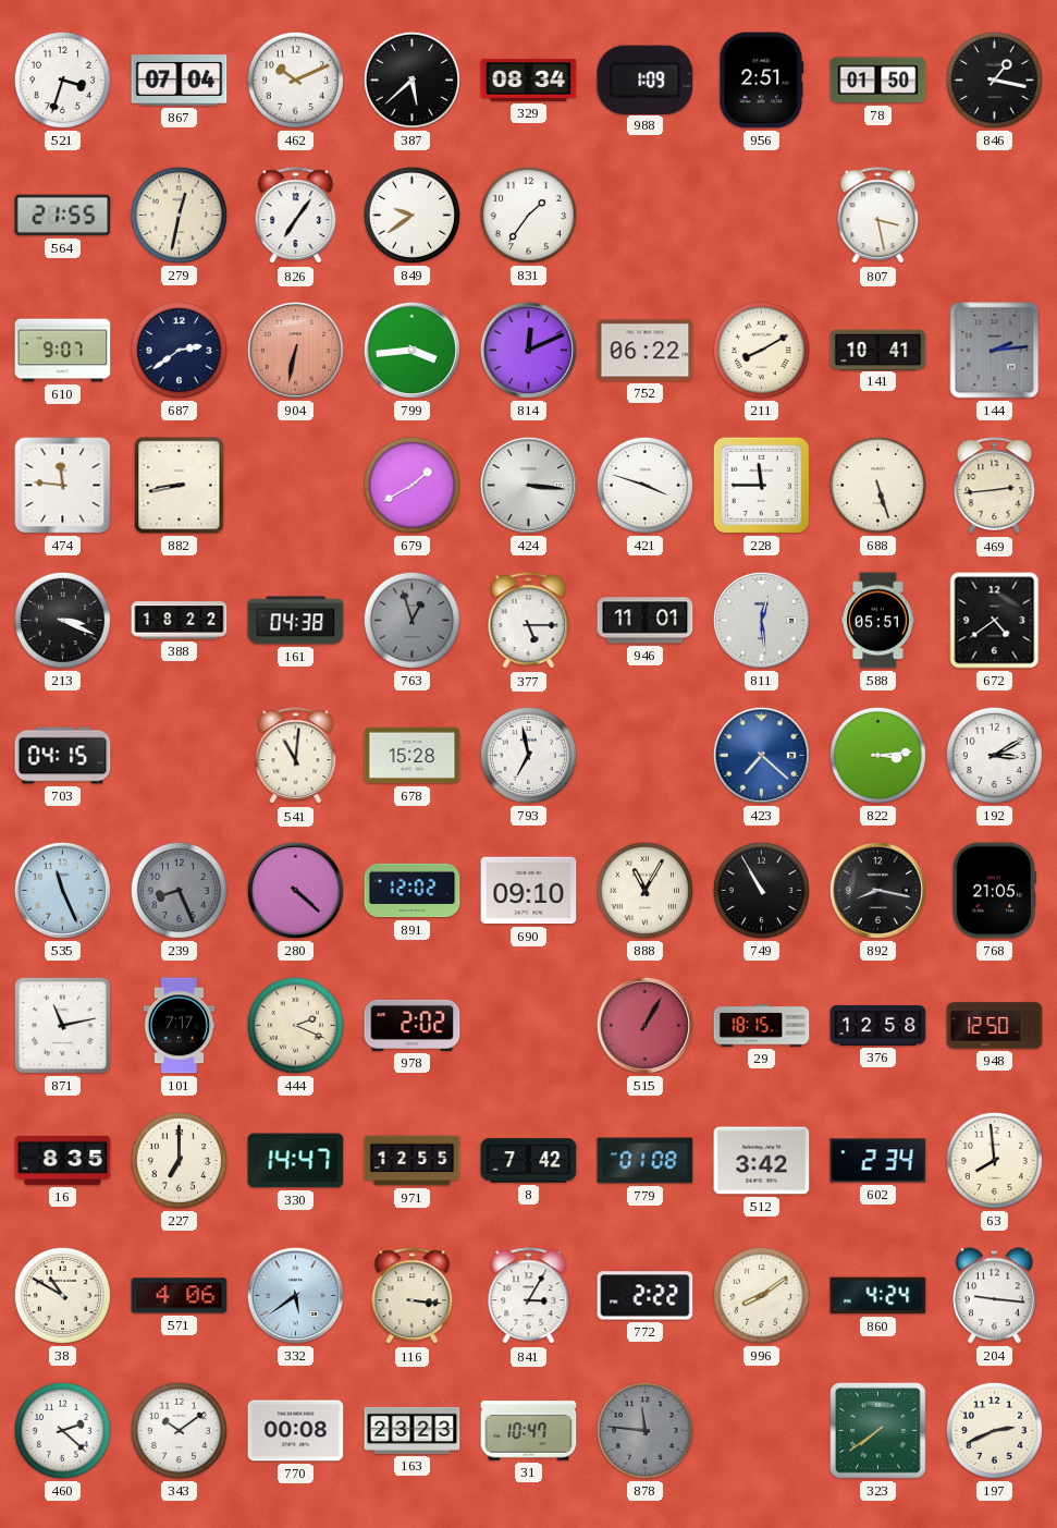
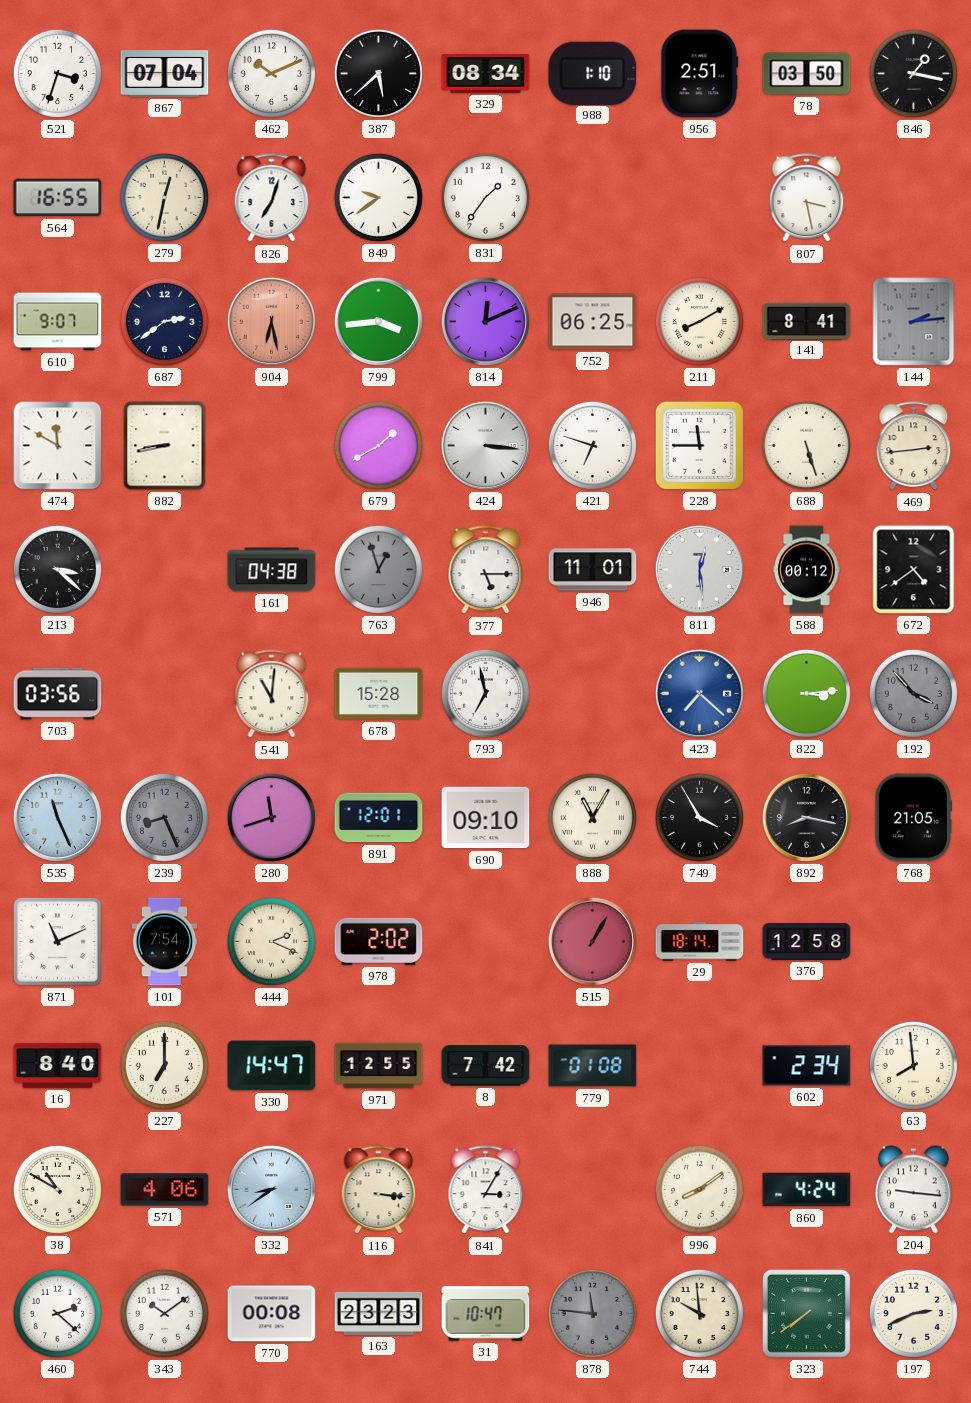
988: 1:09 -> 1:10
78: 01:50 -> 03:50
564: 21:55 -> 16:55
826: 7:06 -> 7:03
904: 6:32 -> 6:28
752: 06:22 -> 06:25
141: 10:41 -> 8:41
474: 11:46 -> 11:50
421: 3:48 -> 6:48
213: 3:19 -> 3:22
388: 18:22 -> none
588: 05:51 -> 00:12
703: 04:15 -> 03:56
192: 3:10 -> 3:53
192 dial: white -> grey
280: 4:22 -> 11:42
891: 12:02 -> 12:01
749: 10:55 -> 3:55
871: 11:13 -> 11:11
101: 7:17 -> 7:54
29: 18:15 -> 18:14
948: 12:50 -> none
16: 8:35 -> 8:40
512: 3:42 -> none
332: 5:39 -> 8:39
772: 2:22 -> none
744: none -> 9:59
